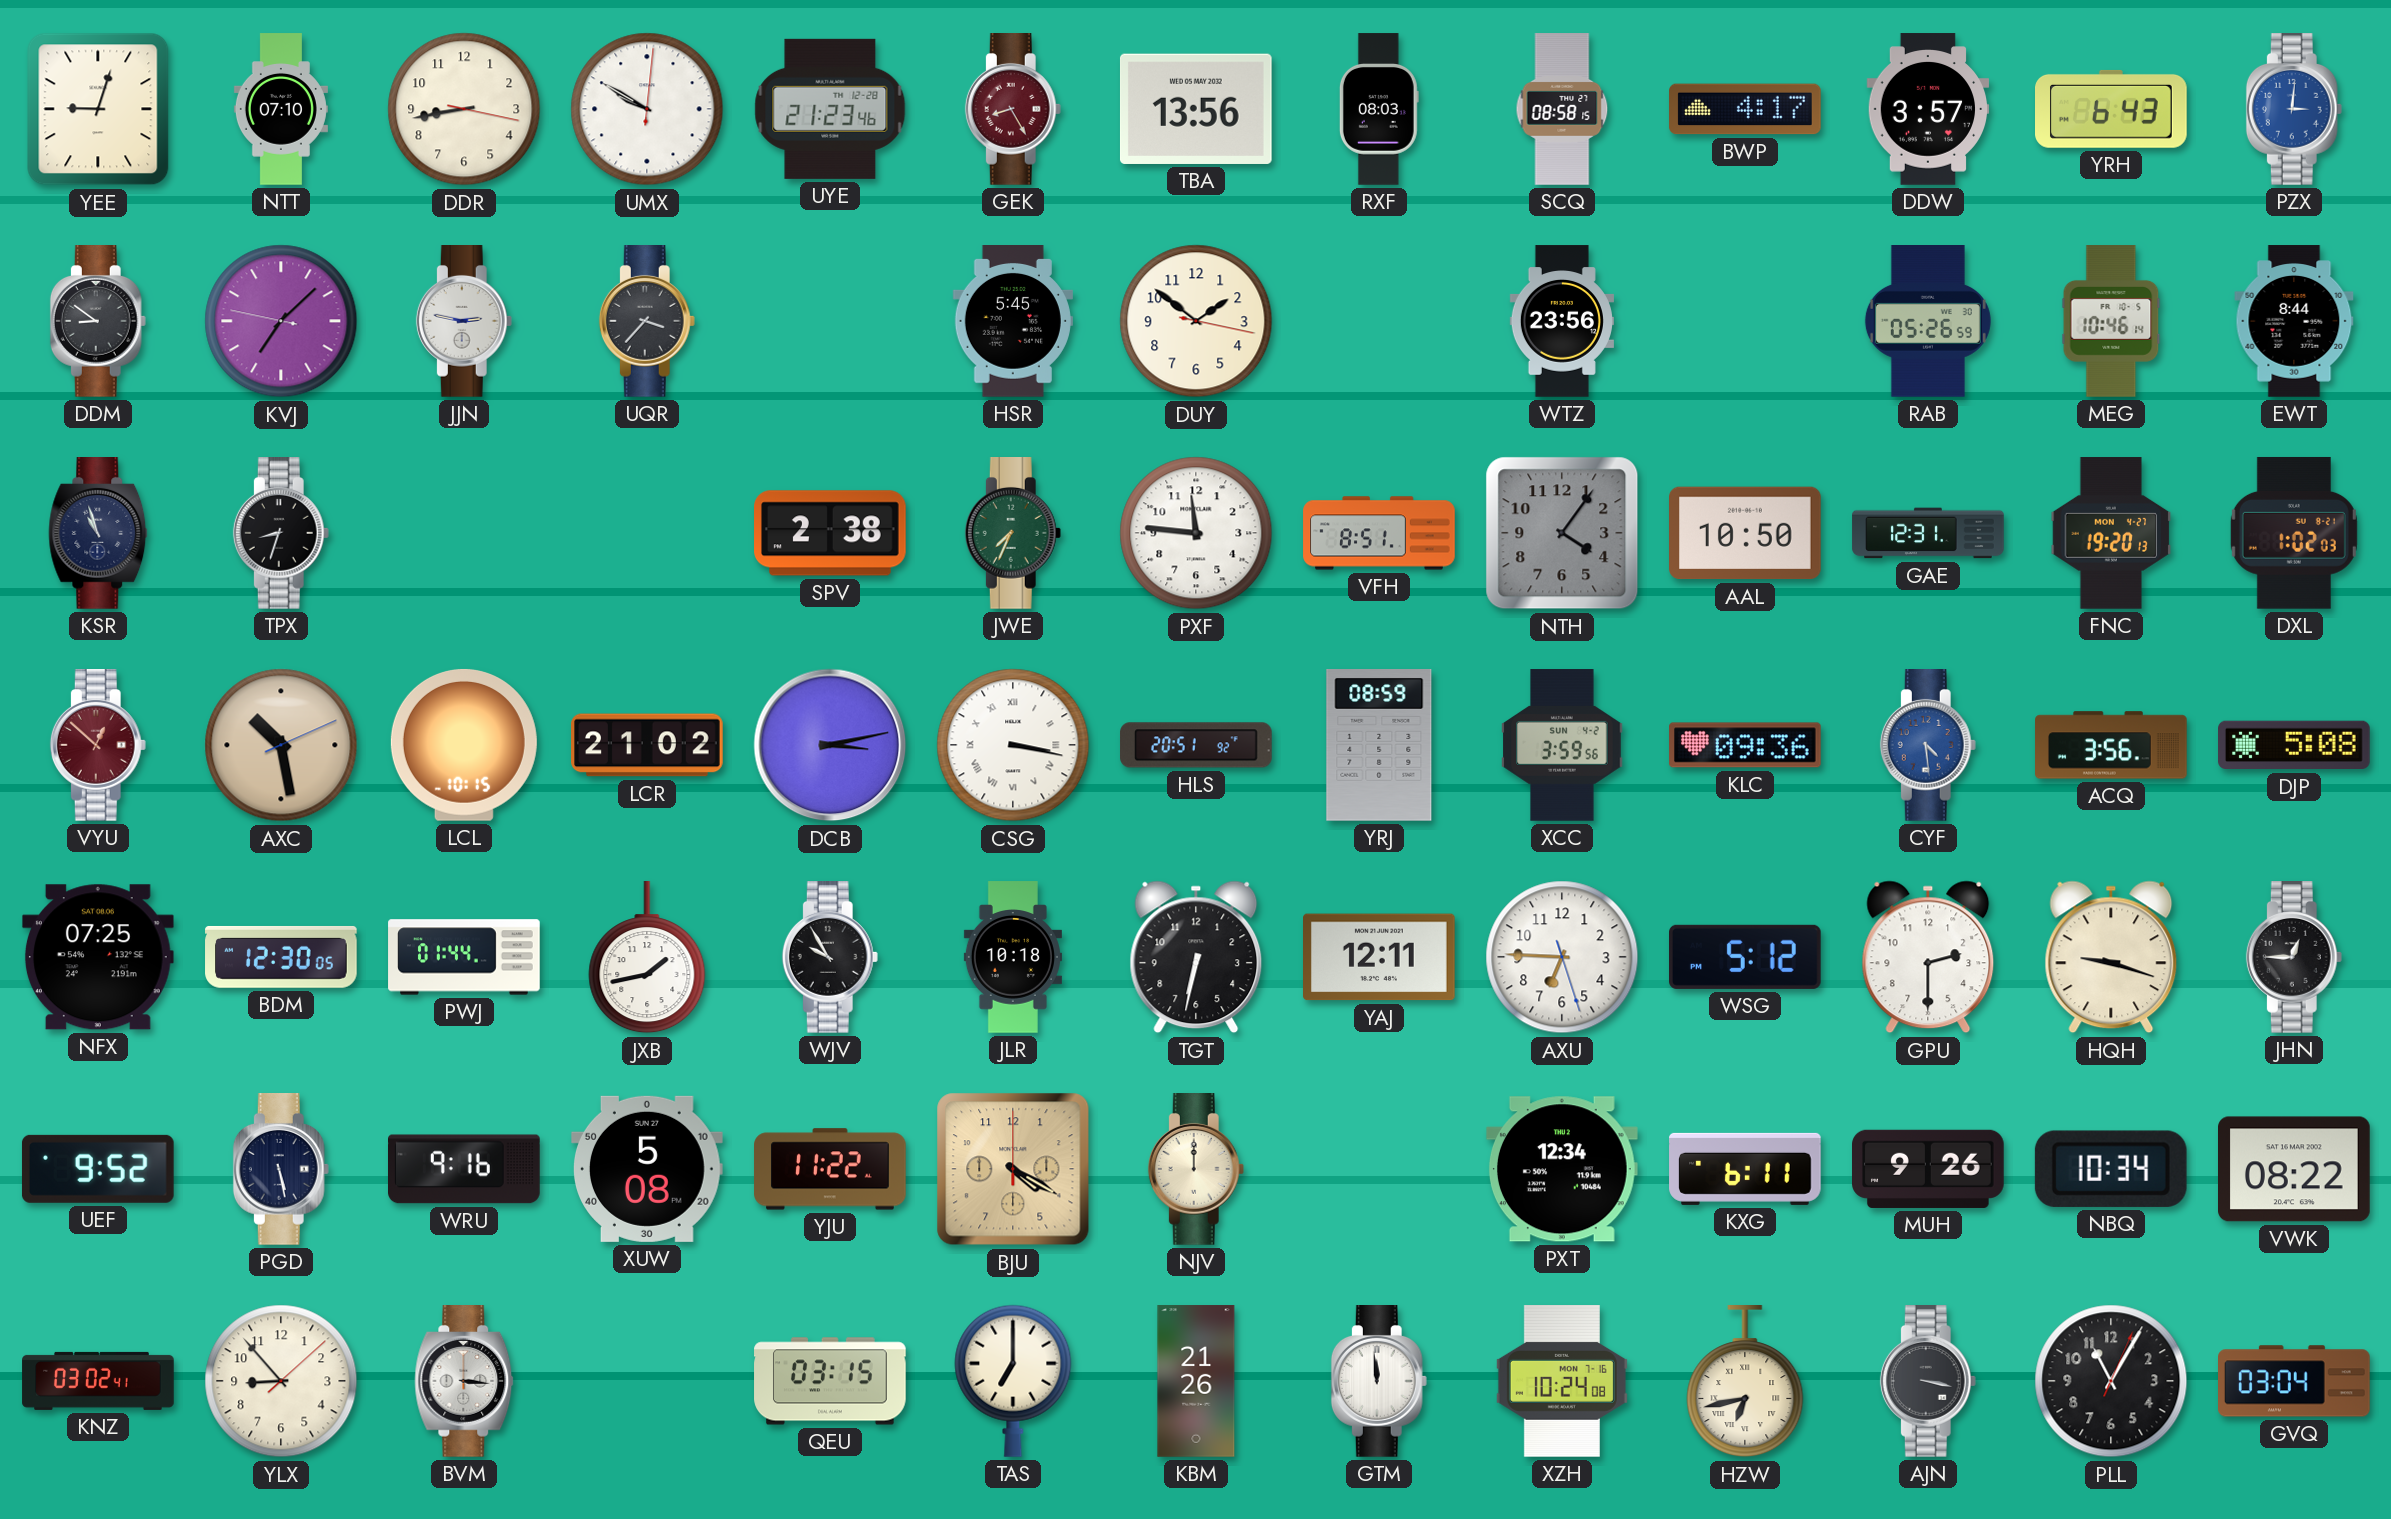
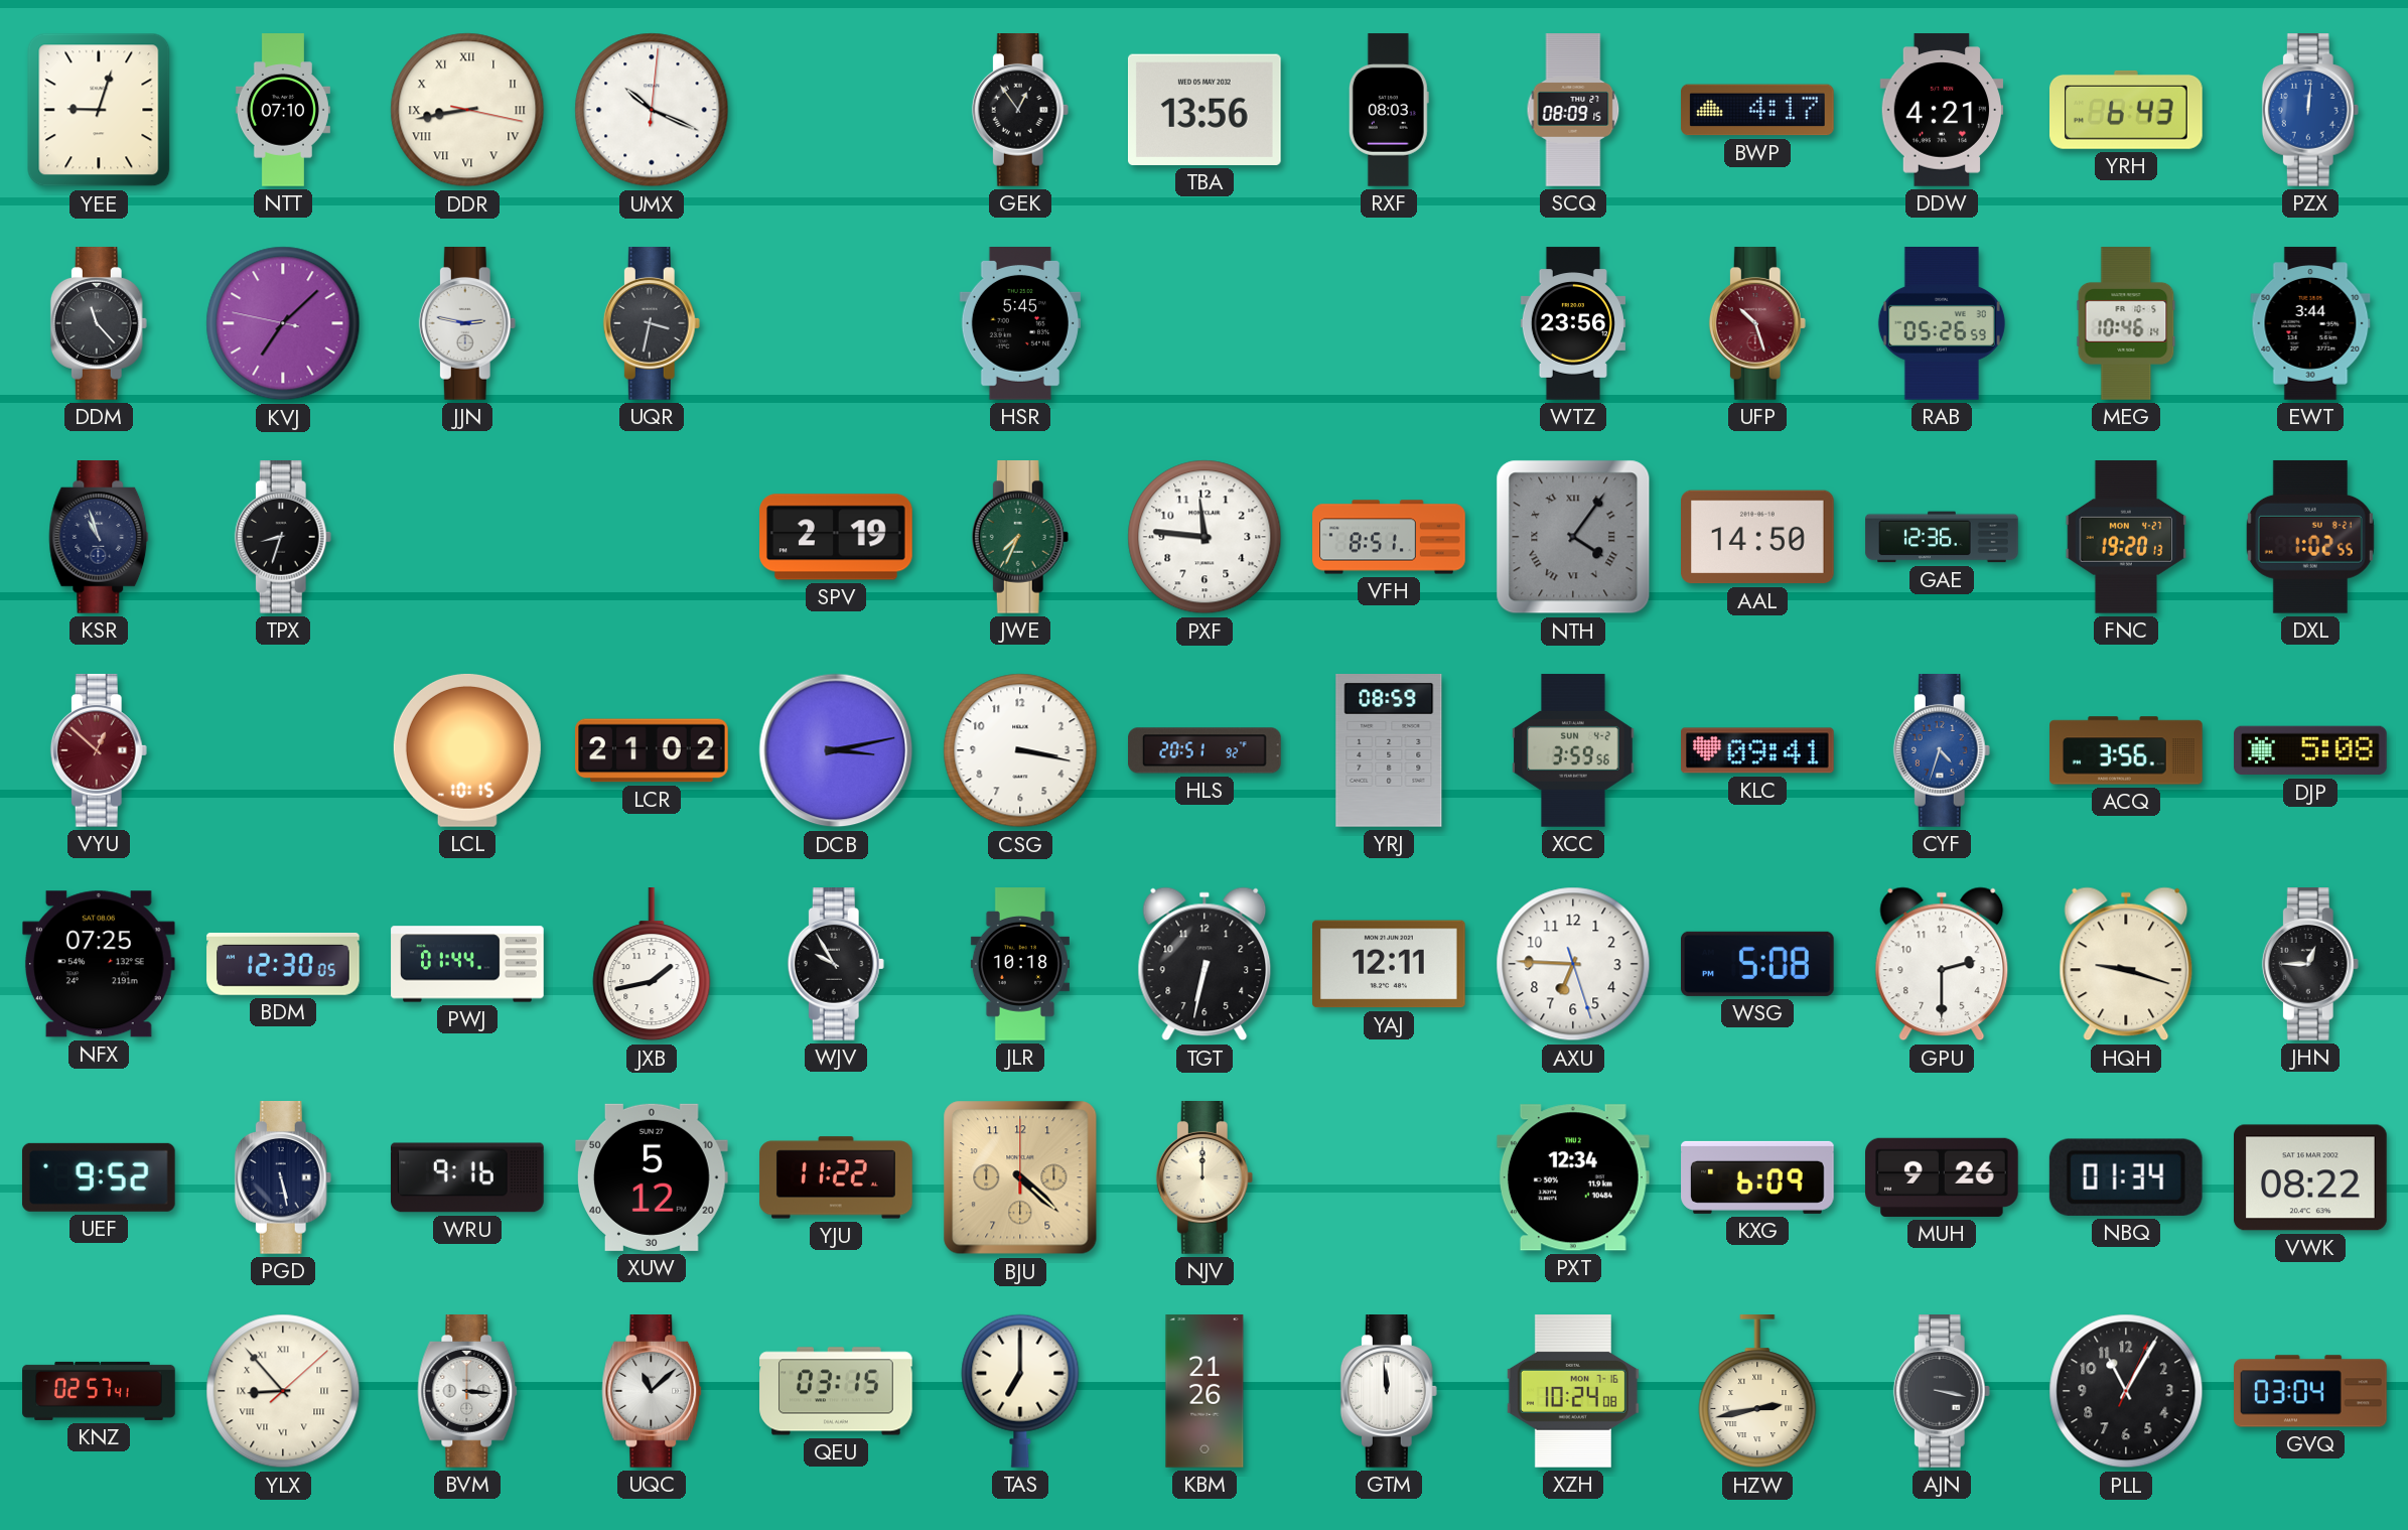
DDR numerals: Arabic -> Roman
UMX: 9:50 -> 10:19
UYE: 21:23 -> none
GEK: 8:25 -> 12:54
GEK dial: burgundy -> black
SCQ: 08:58 -> 08:09
DDW: 3:57 -> 4:21
PZX: 3:01 -> 12:01
DDM: 8:51 -> 11:23
UQR: 3:37 -> 3:32
DUY: 1:51 -> none
UFP: none -> 10:27
EWT: 8:44 -> 3:44
SPV: 2:38 -> 2:19
NTH numerals: Arabic -> Roman
AAL: 10:50 -> 14:50
GAE: 12:31 -> 12:36
DXL: 1:02:03 -> 1:02:55
AXC: 10:28 -> none
CSG numerals: Roman -> Arabic
KLC: 09:36 -> 09:41
CYF: 4:29 -> 4:33
WSG: 5:12 -> 5:08
XUW: 5:08 -> 5:12
BJU: 4:20 -> 4:22
KXG: 6:11 -> 6:09
NBQ: 10:34 -> 01:34
KNZ: 03:02 -> 02:57
YLX numerals: Arabic -> Roman
UQC: none -> 11:08
HZW: 6:43 -> 2:43
